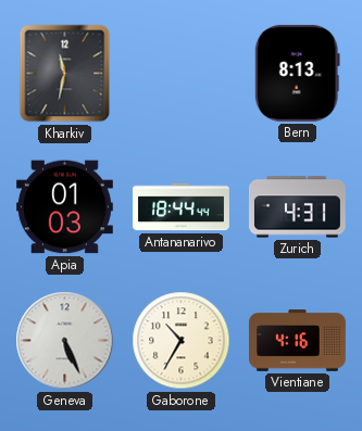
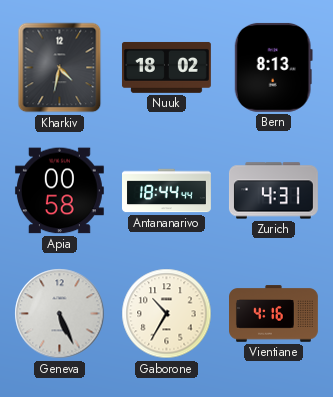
Kharkiv: 11:32 -> 4:32
Nuuk: none -> 18:02
Apia: 01:03 -> 00:58
